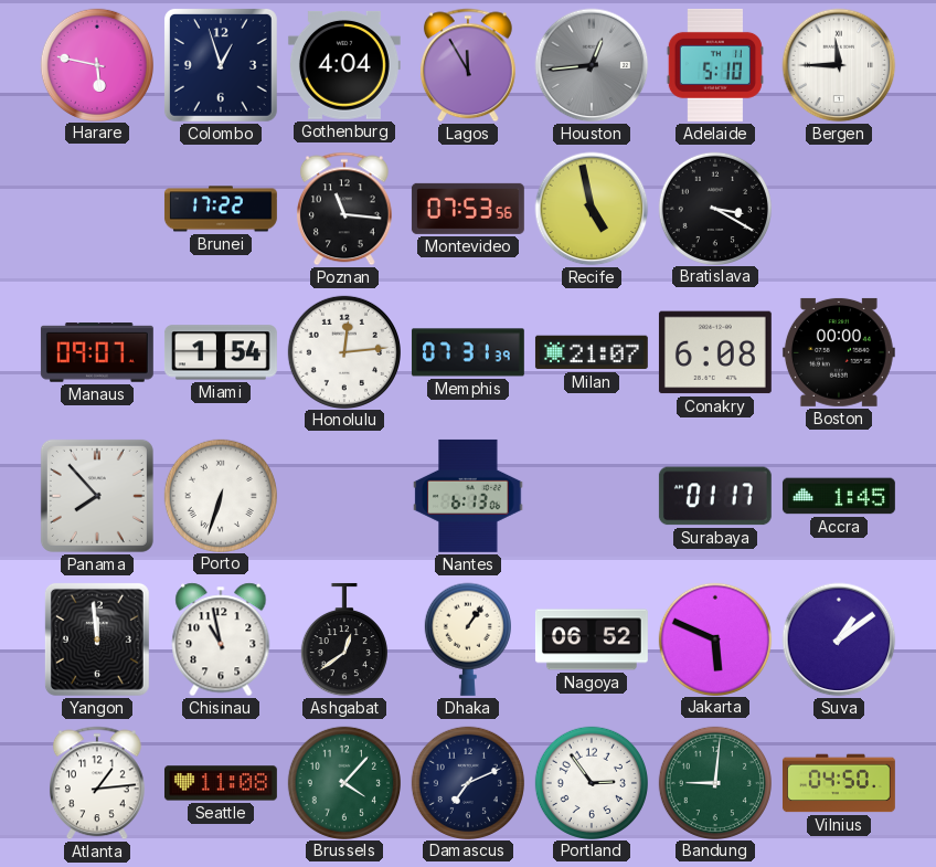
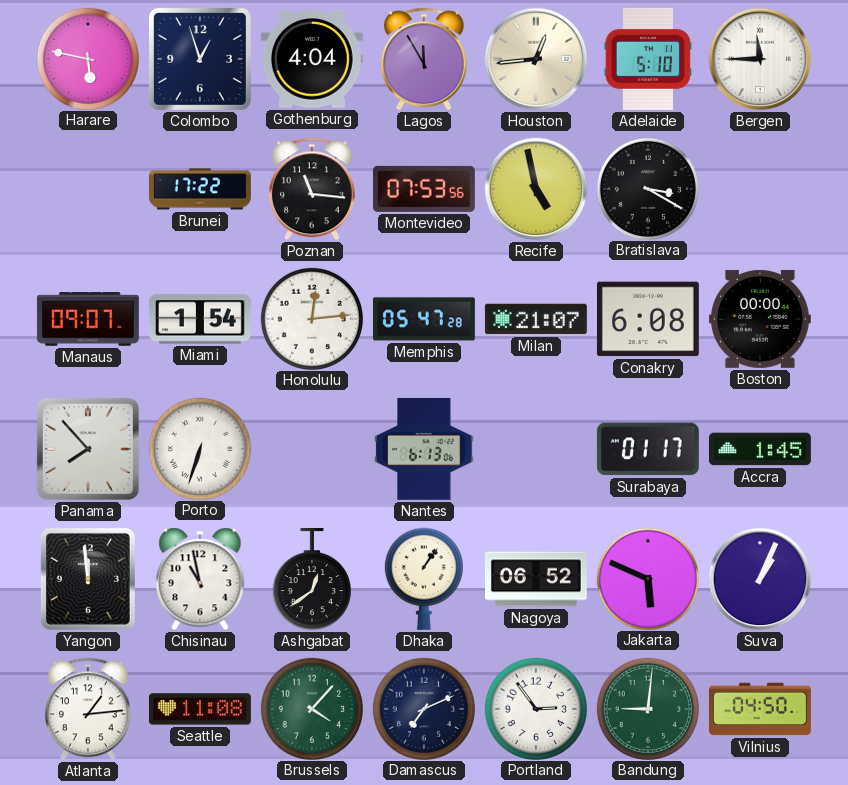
Houston dial: grey -> cream
Memphis: 07:31 -> 05:47
Suva: 1:09 -> 1:04
